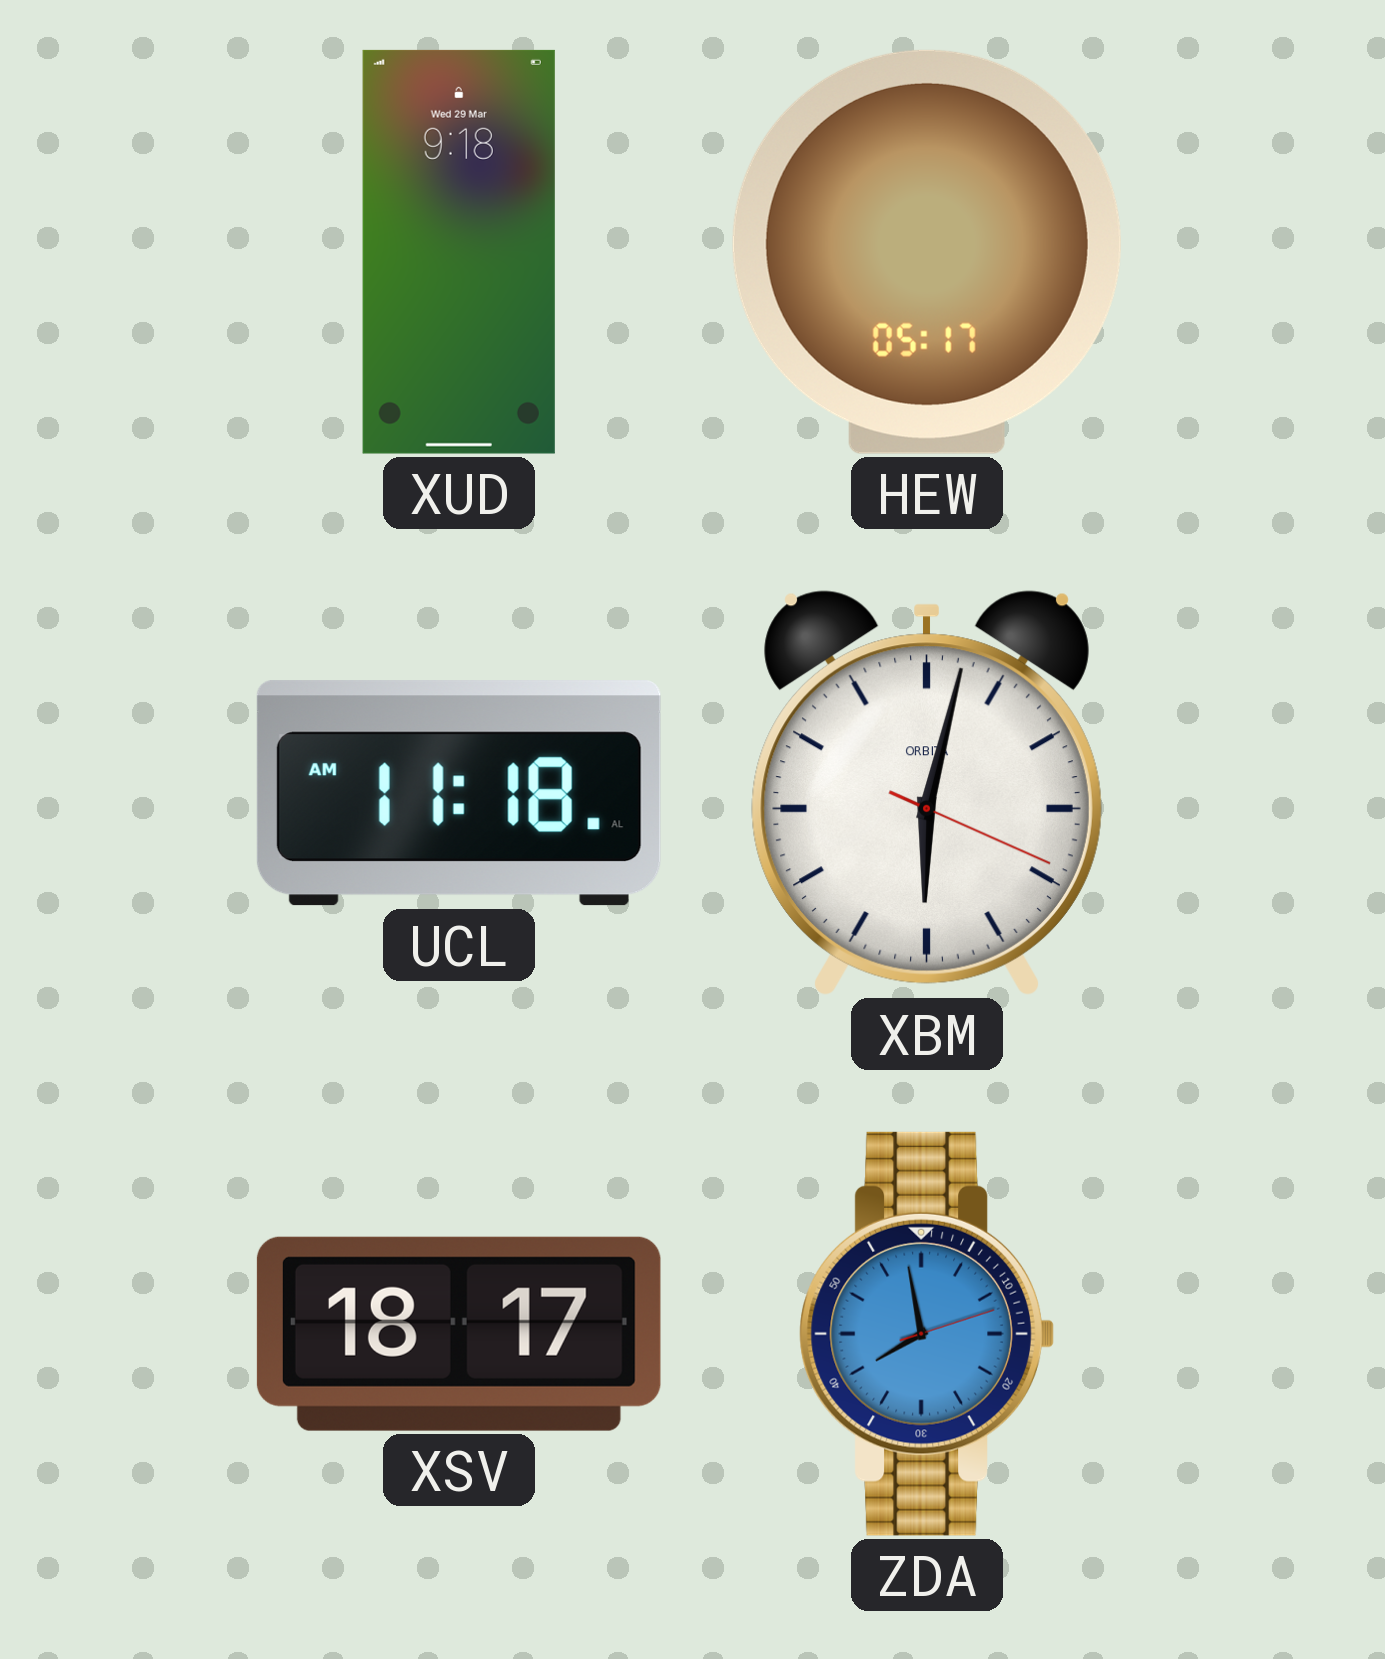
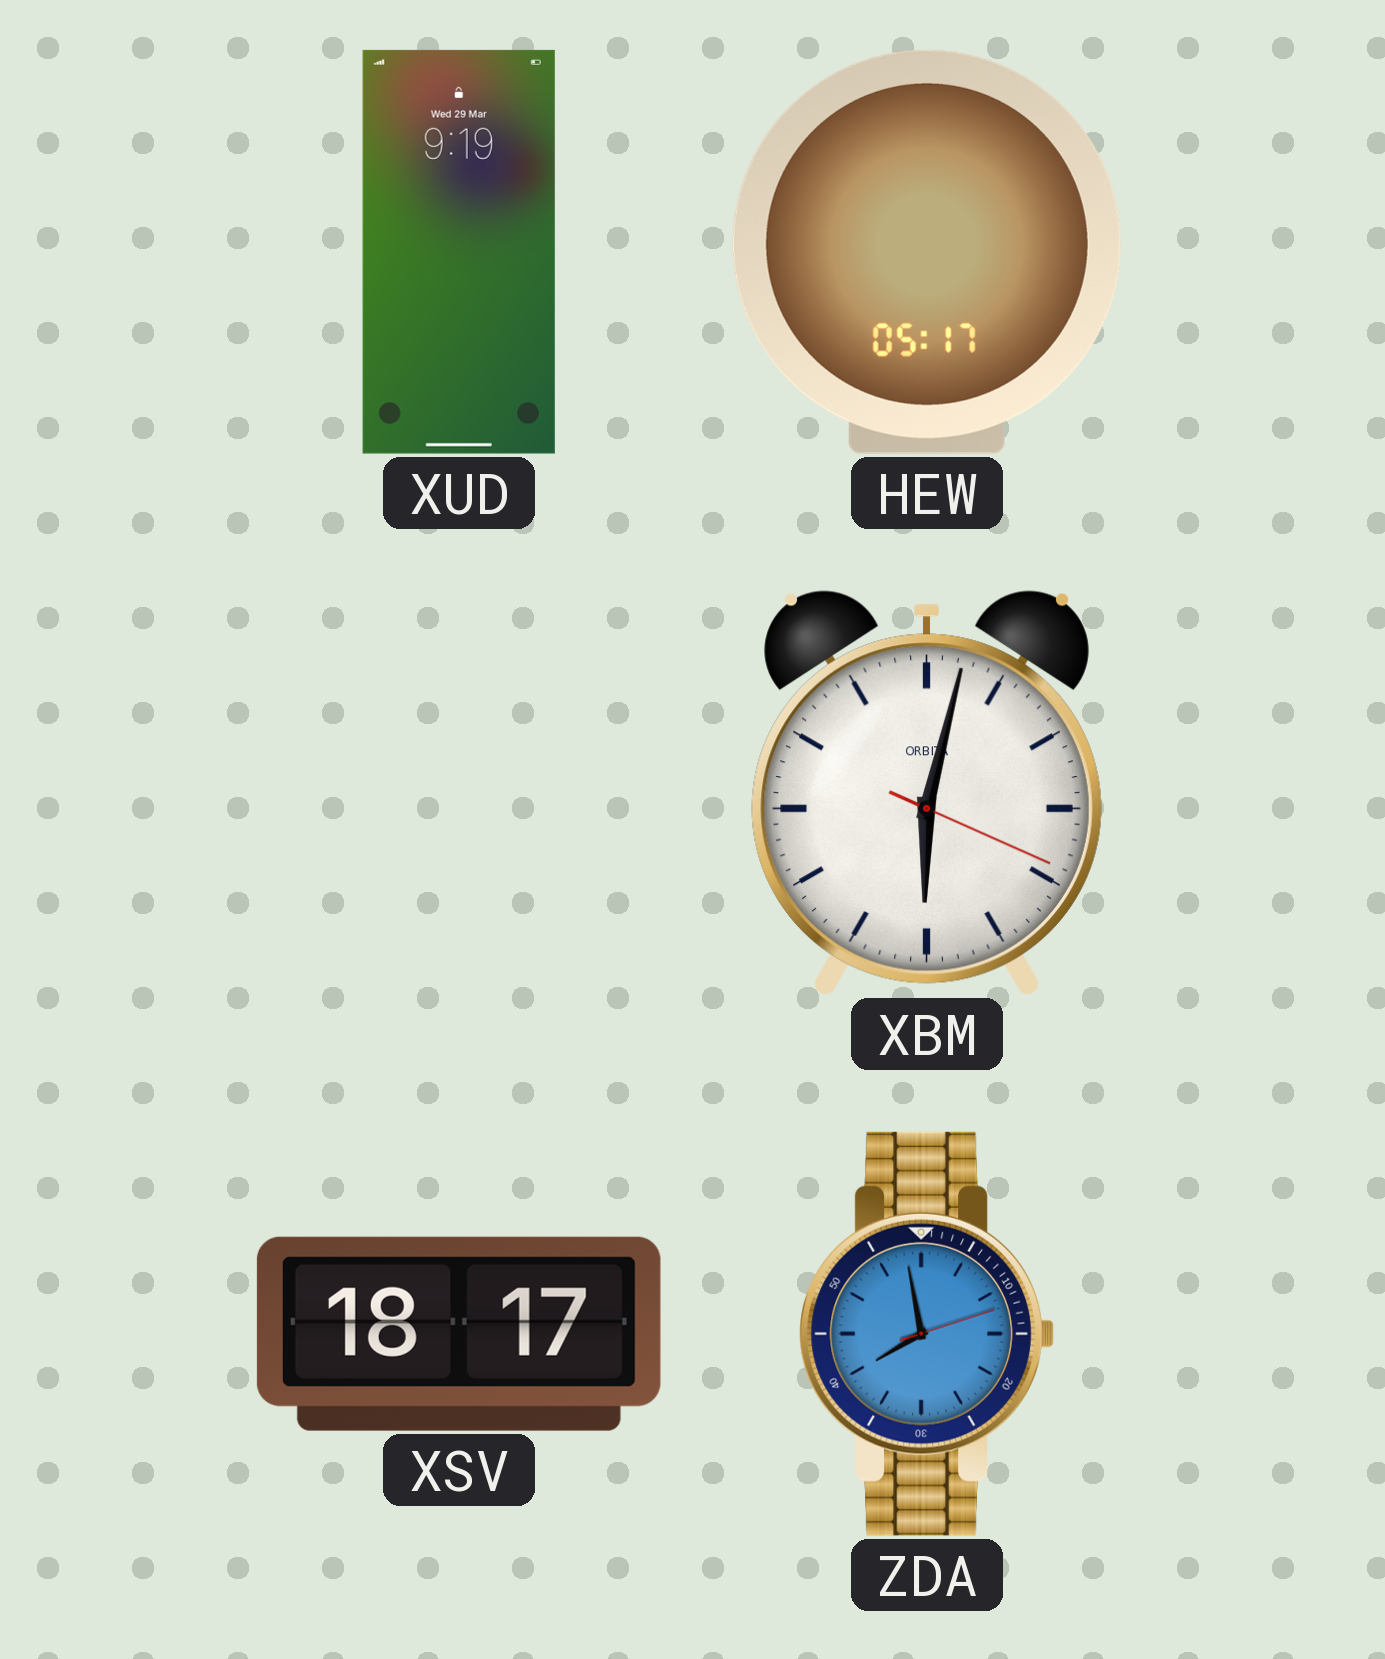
XUD: 9:18 -> 9:19
UCL: 11:18 -> none
